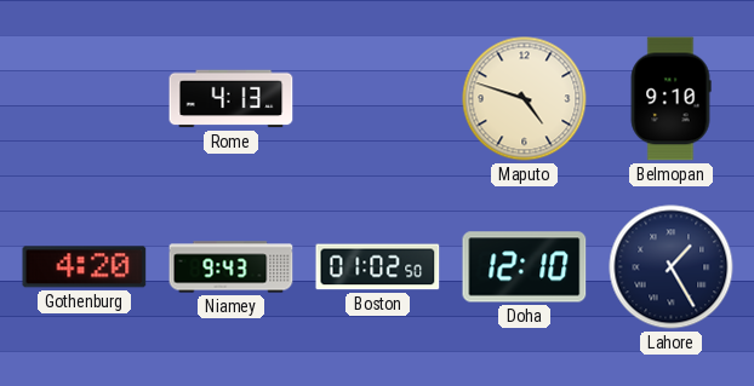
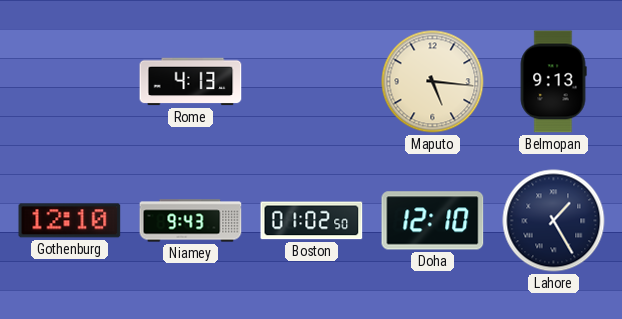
Maputo: 4:48 -> 5:16
Belmopan: 9:10 -> 9:13
Gothenburg: 4:20 -> 12:10
